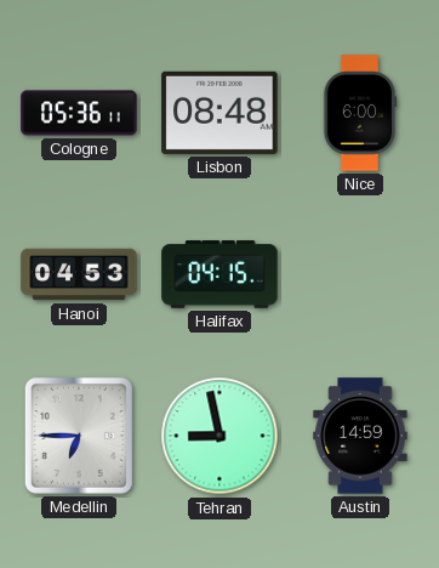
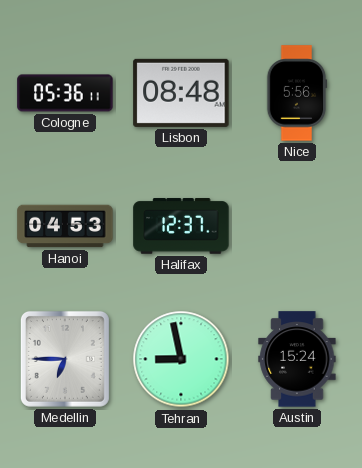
Nice: 6:00 -> 5:56
Halifax: 04:15 -> 12:37
Austin: 14:59 -> 15:24
